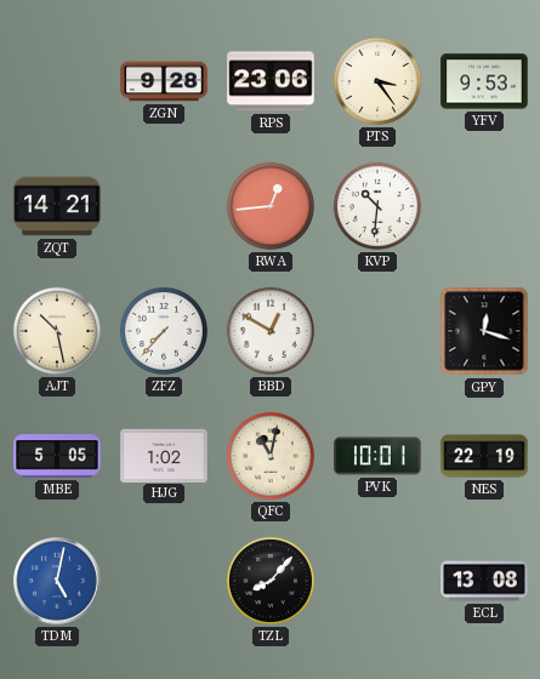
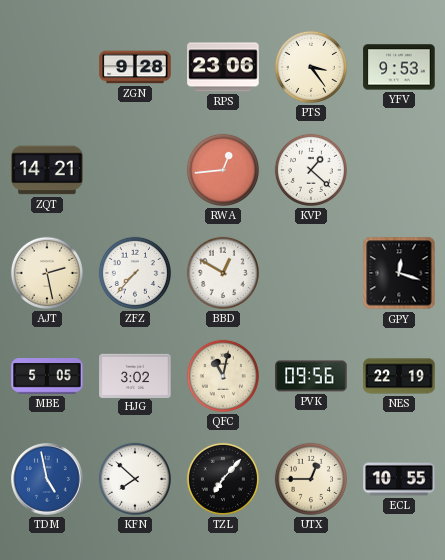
KVP: 10:31 -> 1:22
AJT: 10:28 -> 2:28
HJG: 1:02 -> 3:02
PVK: 10:01 -> 09:56
TDM: 5:02 -> 4:58
KFN: none -> 7:52
TZL: 8:07 -> 7:07
UTX: none -> 12:45
ECL: 13:08 -> 10:55
